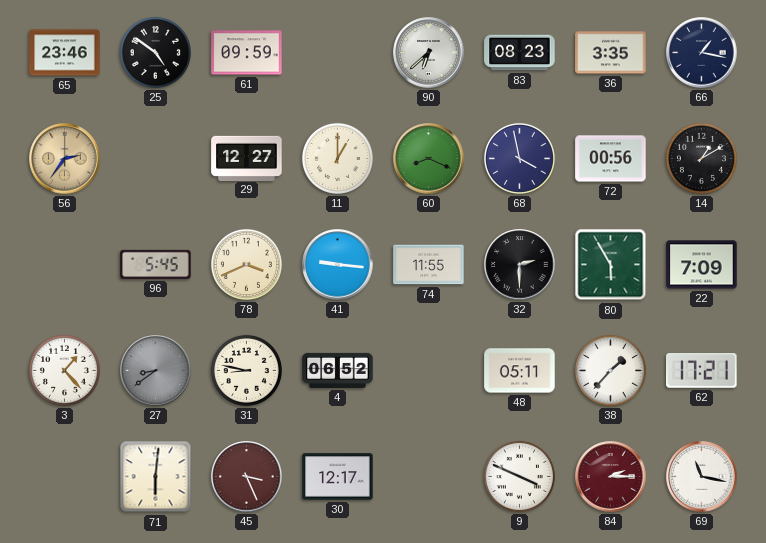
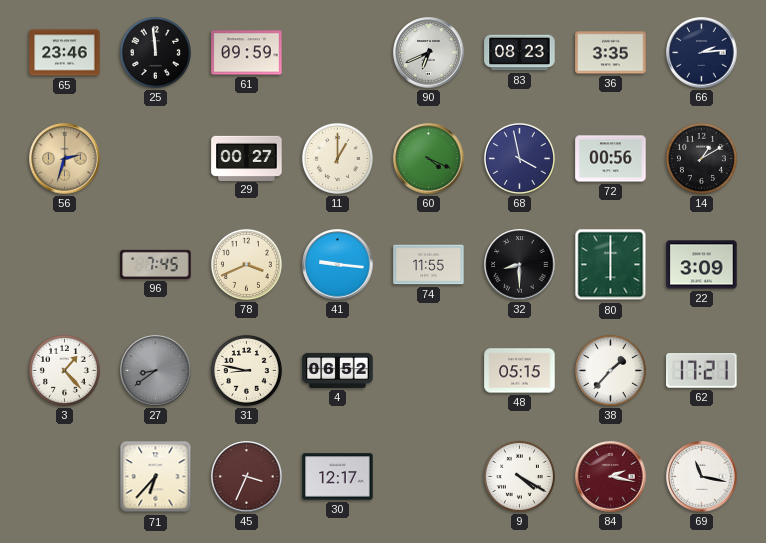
25: 4:51 -> 11:59
90: 6:38 -> 6:41
66: 1:17 -> 2:14
56: 2:36 -> 2:33
29: 12:27 -> 00:27
60: 8:19 -> 4:19
96: 5:45 -> 7:45
32: 2:30 -> 8:30
80: 5:55 -> 6:00
22: 7:09 -> 3:09
48: 05:11 -> 05:15
71: 6:01 -> 6:37
45: 3:26 -> 3:34
9: 3:49 -> 4:20
84: 2:15 -> 2:17
